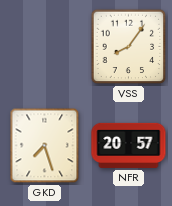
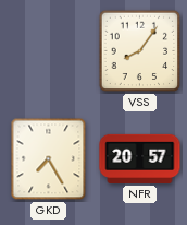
GKD: 7:27 -> 7:25
